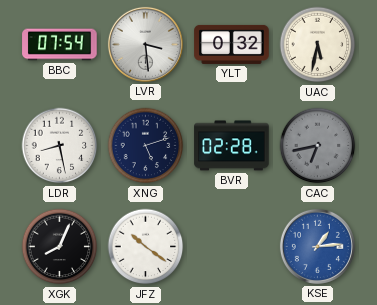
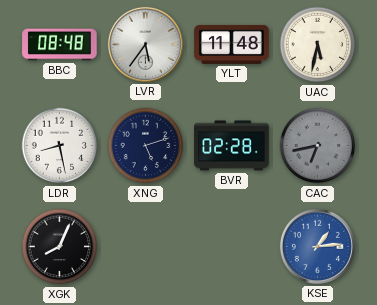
BBC: 07:54 -> 08:48
LVR: 3:29 -> 5:36
YLT: 0:32 -> 11:48
JFZ: 10:21 -> none
